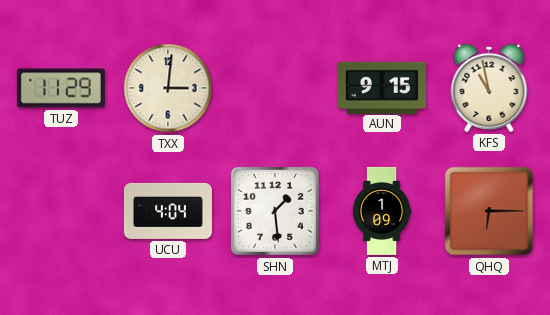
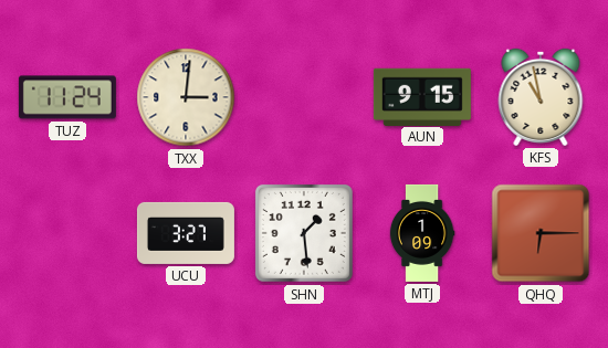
TUZ: 11:29 -> 11:24
UCU: 4:04 -> 3:27
